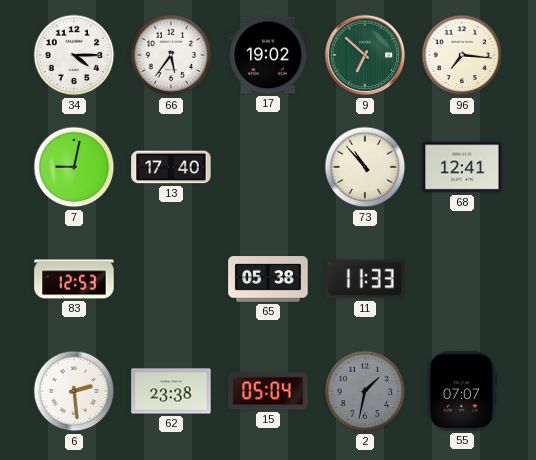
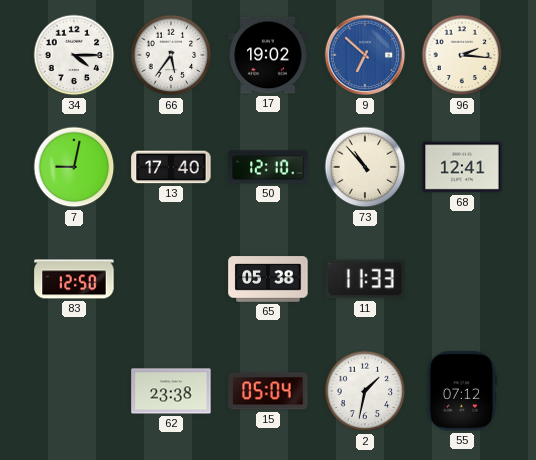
9 dial: green -> blue
96: 7:16 -> 2:16
50: none -> 12:10
83: 12:53 -> 12:50
6: 2:29 -> none
2 dial: grey -> white
55: 07:07 -> 07:12
